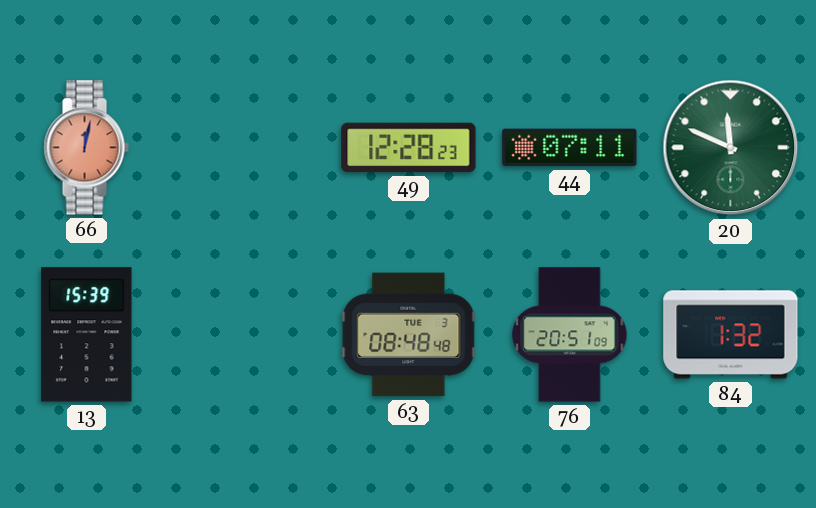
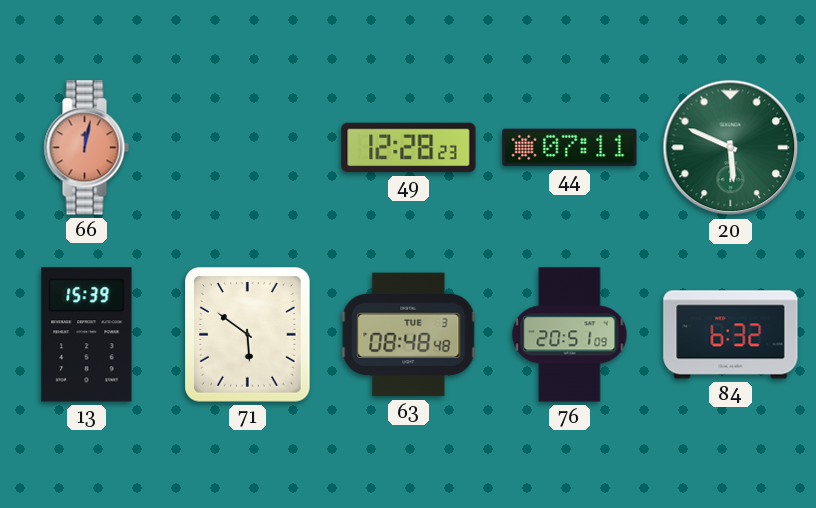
20: 11:49 -> 5:49
71: none -> 5:51
84: 1:32 -> 6:32
